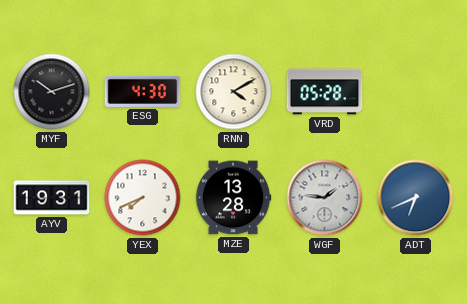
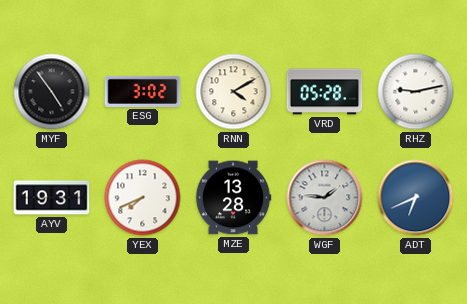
MYF: 10:12 -> 4:54
ESG: 4:30 -> 3:02
RHZ: none -> 9:13
